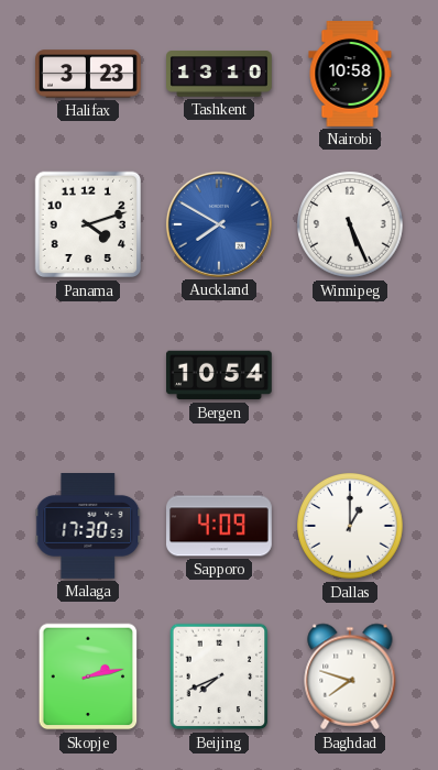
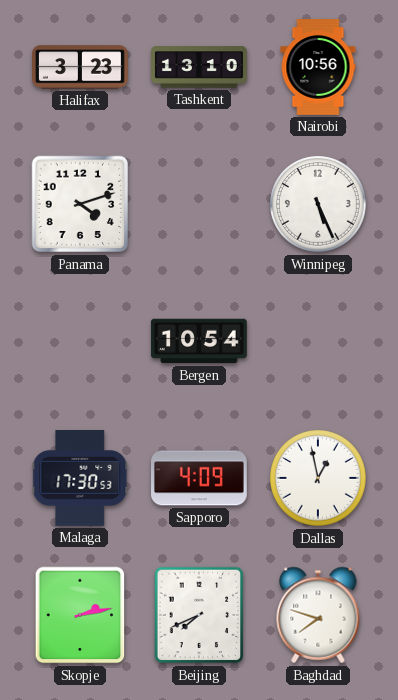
Nairobi: 10:58 -> 10:56
Auckland: 7:50 -> none
Dallas: 1:00 -> 12:58
